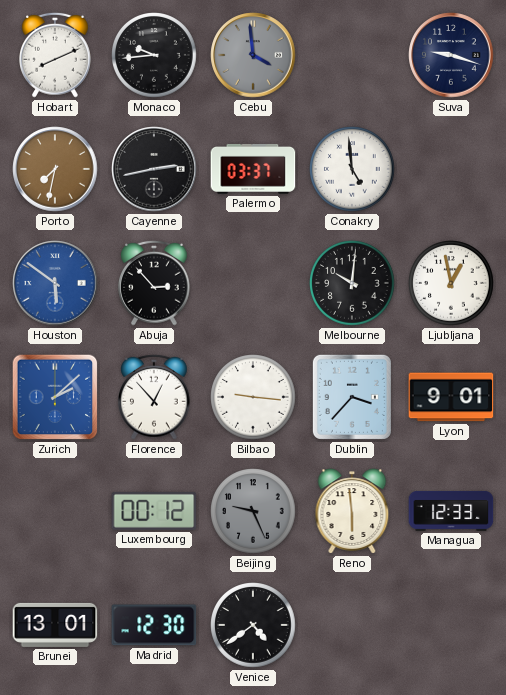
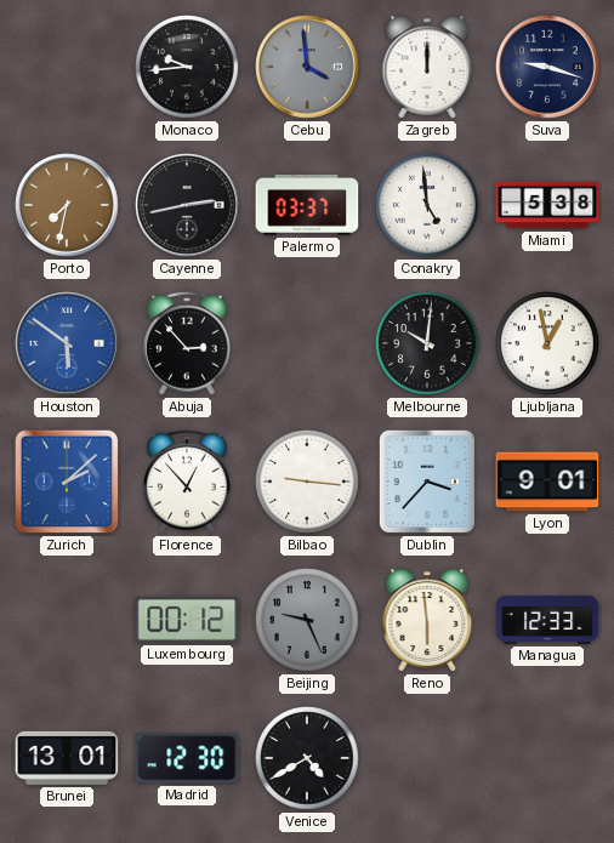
Hobart: 8:11 -> none
Zagreb: none -> 12:00
Miami: none -> 5:38
Venice: 4:39 -> 4:40
